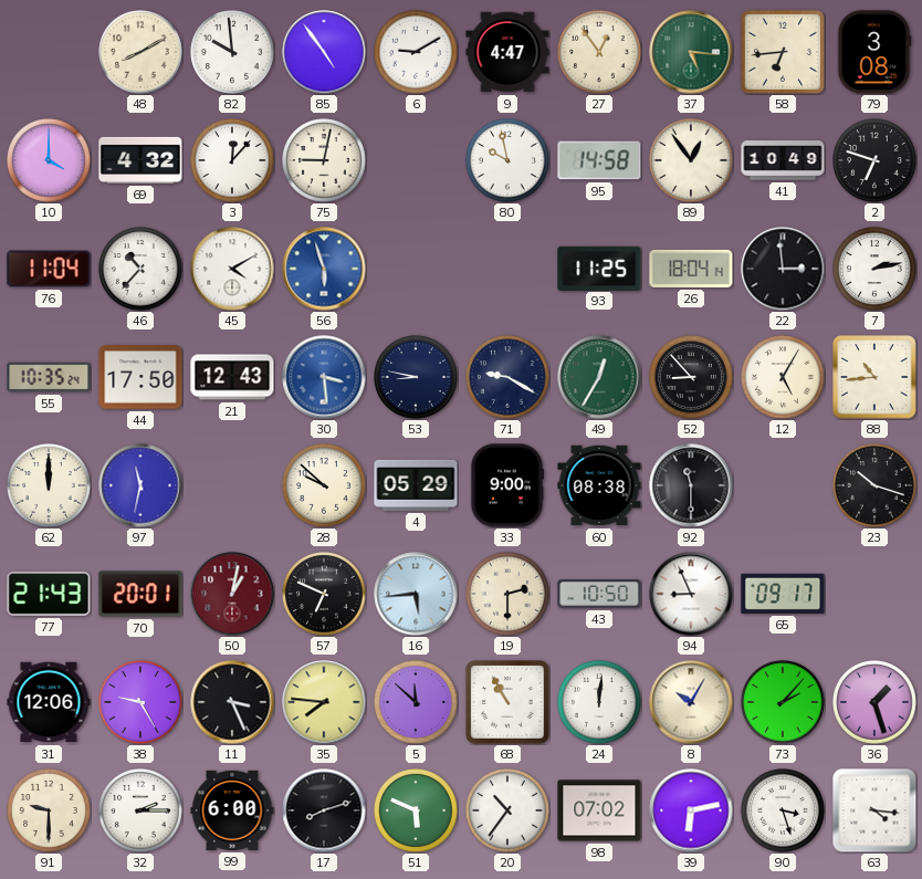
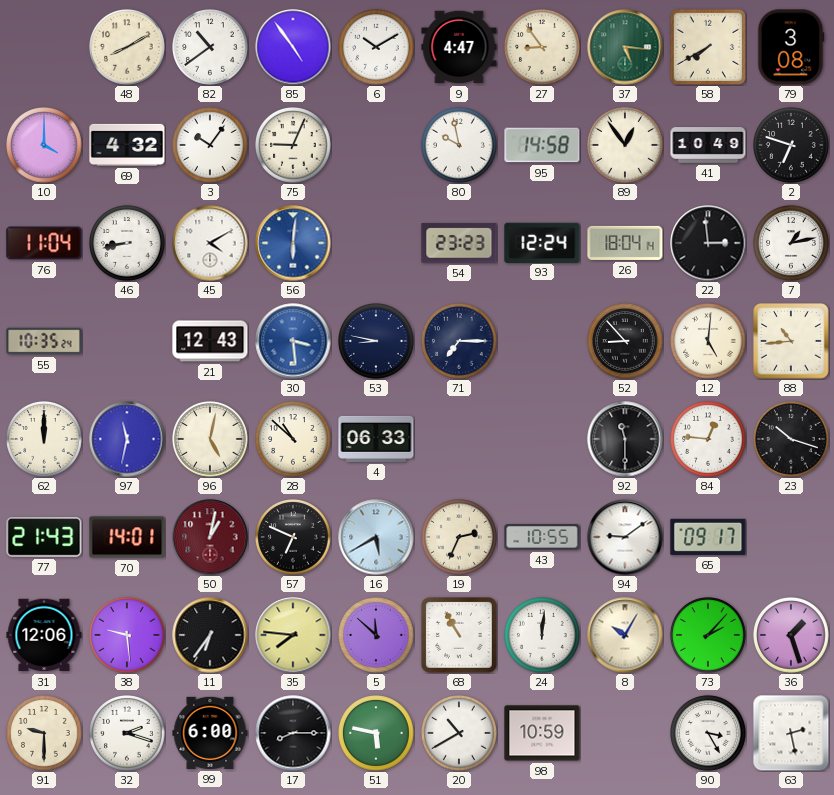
82: 9:59 -> 10:39
6: 9:10 -> 10:10
27: 12:54 -> 8:54
58: 6:44 -> 7:40
3: 12:07 -> 10:06
75: 9:02 -> 9:04
46: 10:37 -> 8:43
56: 5:57 -> 6:01
54: none -> 23:23
93: 11:25 -> 12:24
7: 2:13 -> 1:13
44: 17:50 -> none
71: 9:20 -> 7:15
49: 12:35 -> none
12: 5:05 -> 5:01
96: none -> 5:02
28: 9:52 -> 10:52
4: 05:29 -> 06:33
33: 9:00 -> none
60: 08:38 -> none
84: none -> 12:46
70: 20:01 -> 14:01
16: 5:44 -> 5:40
19: 2:30 -> 2:34
43: 10:50 -> 10:55
94: 8:56 -> 9:09
38: 9:25 -> 9:29
11: 3:26 -> 6:36
32: 2:15 -> 2:18
17: 8:12 -> 8:15
51: 5:49 -> 5:47
20: 10:36 -> 10:40
98: 07:02 -> 10:59
39: 6:13 -> none
90: 3:27 -> 3:25
63: 4:16 -> 2:28
